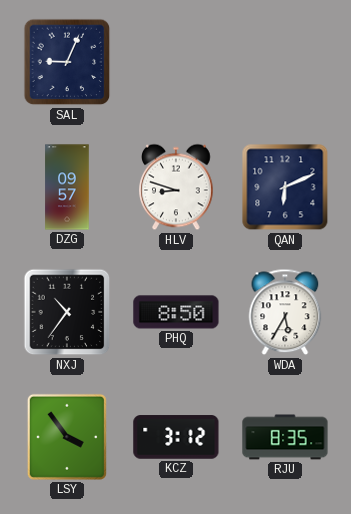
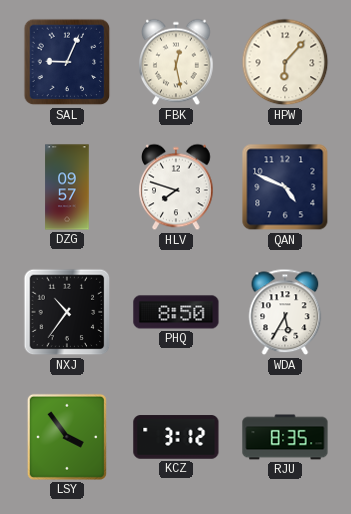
FBK: none -> 12:28
HPW: none -> 6:07
HLV: 8:48 -> 7:48
QAN: 6:11 -> 4:49
